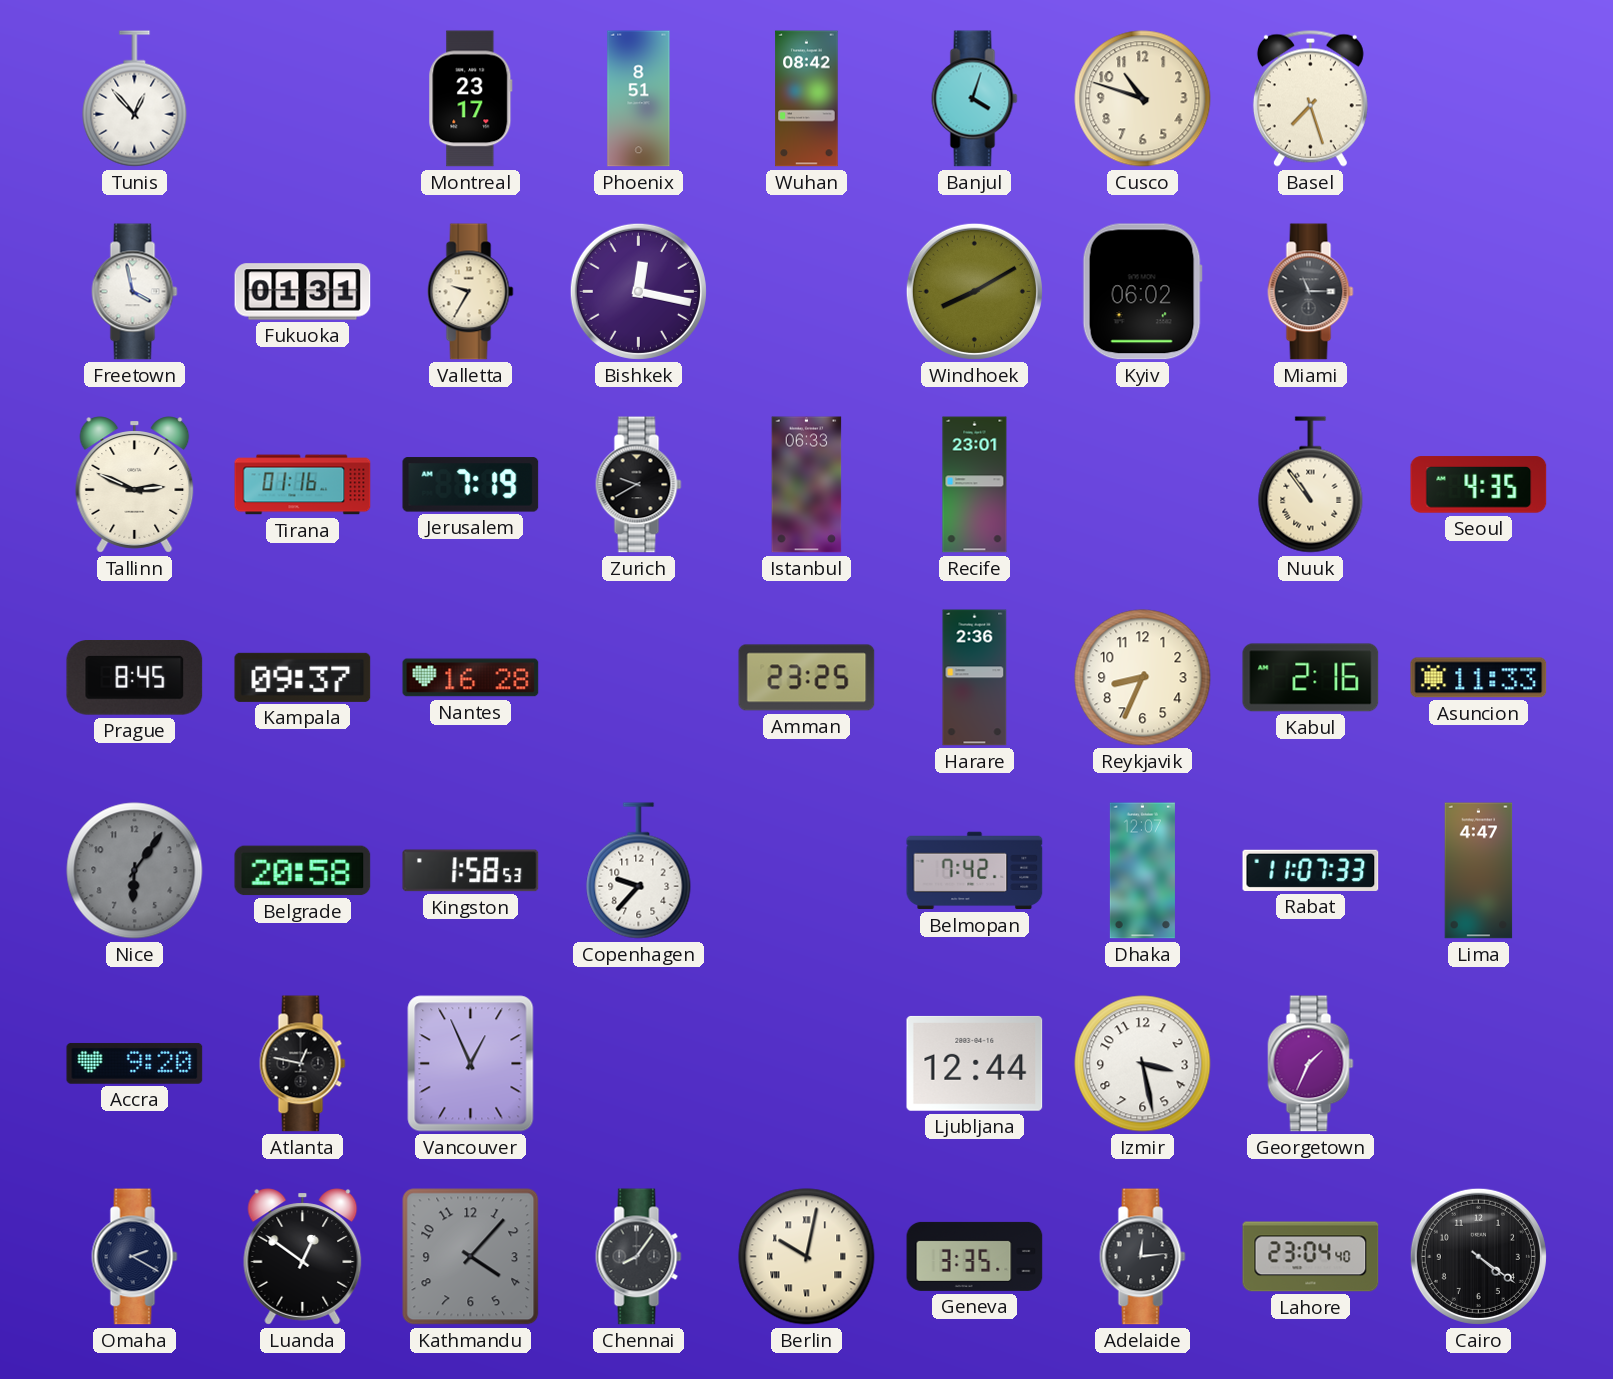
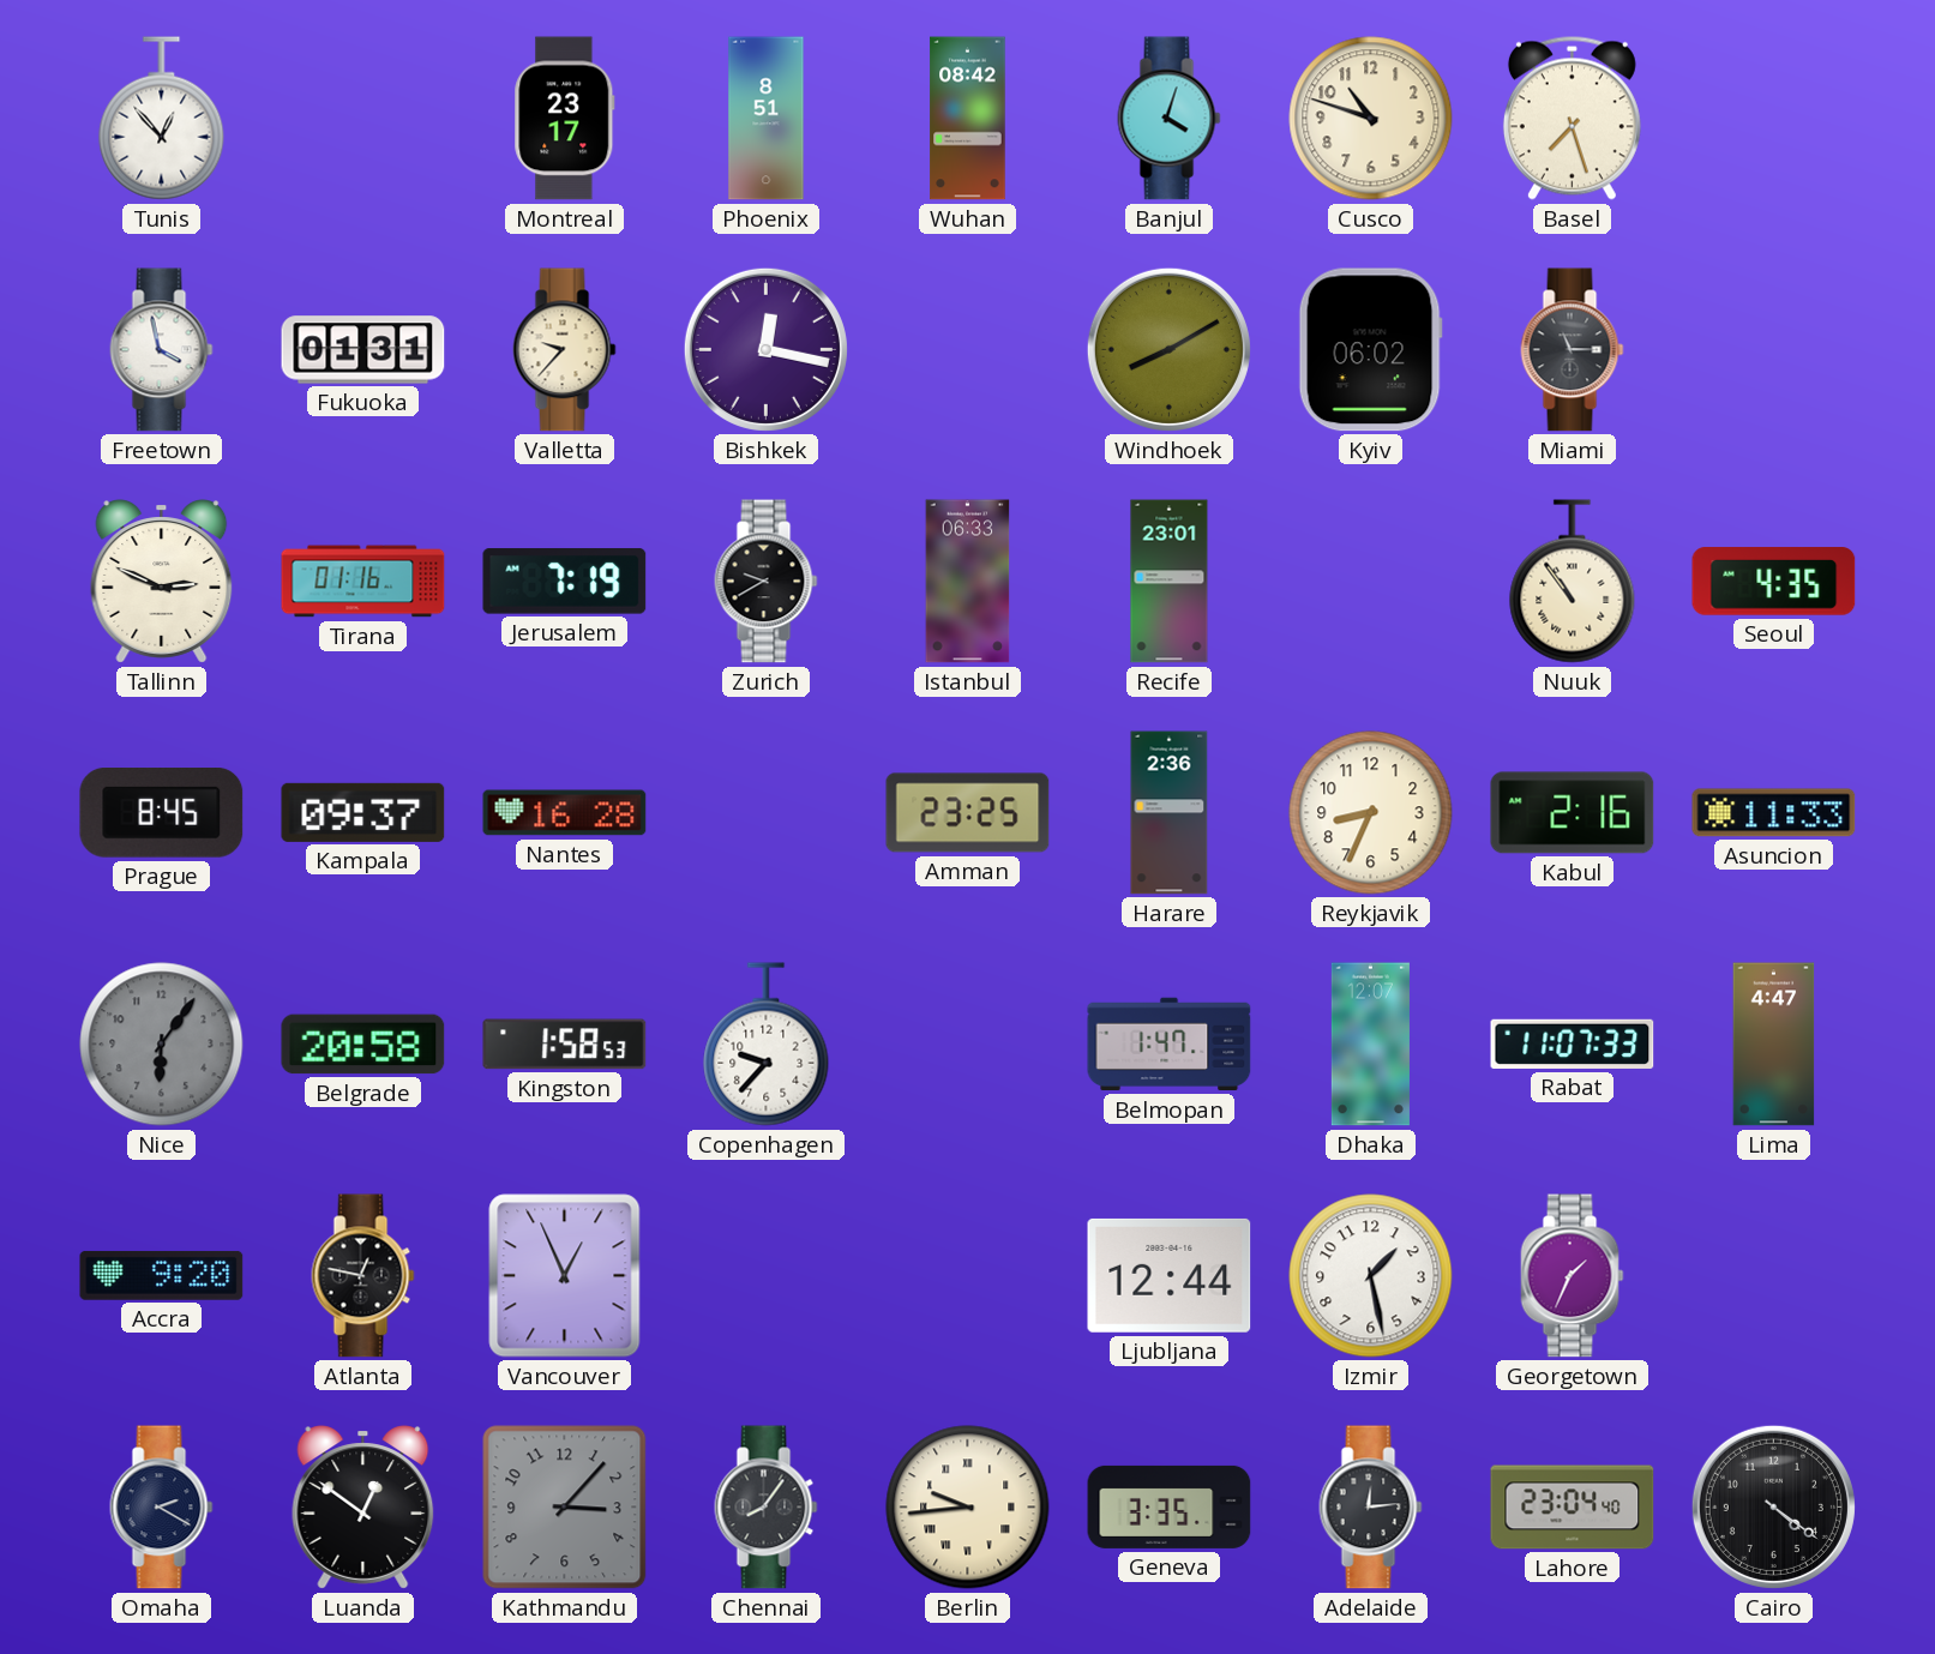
Valletta: 9:35 -> 9:37
Belmopan: 7:42 -> 1:47
Izmir: 3:28 -> 1:28
Kathmandu: 4:07 -> 3:07
Berlin: 10:02 -> 9:44
